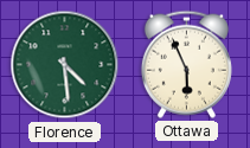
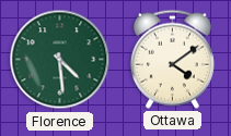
Ottawa: 5:56 -> 4:09
